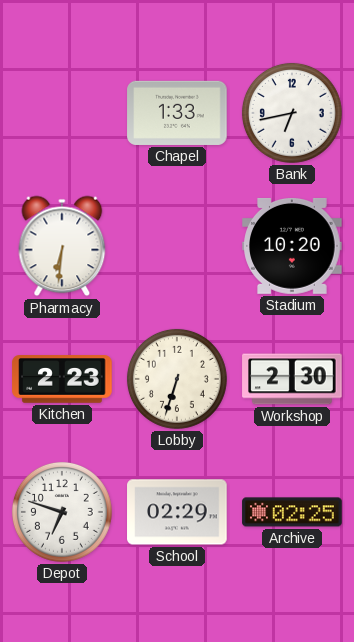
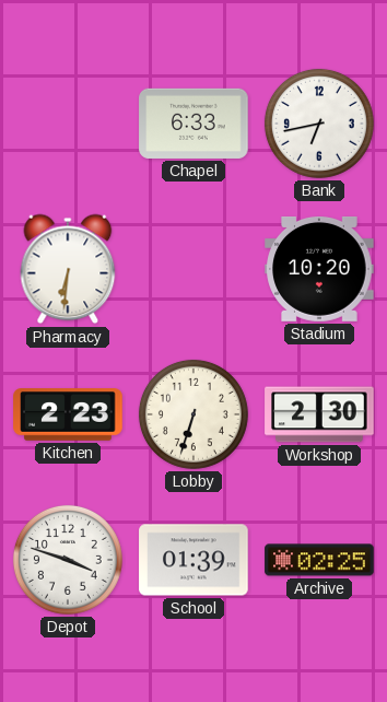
Chapel: 1:33 -> 6:33
Depot: 6:48 -> 3:48
School: 02:29 -> 01:39
